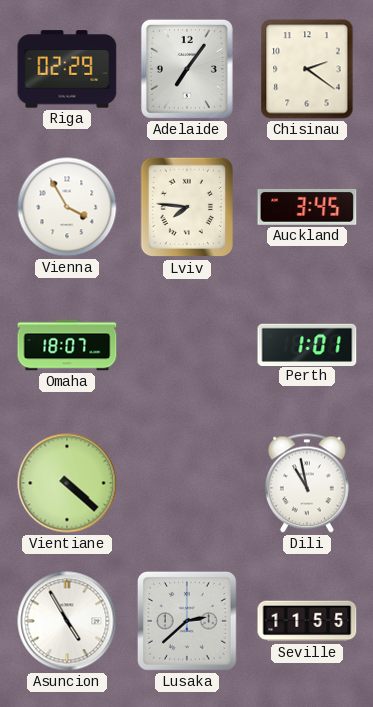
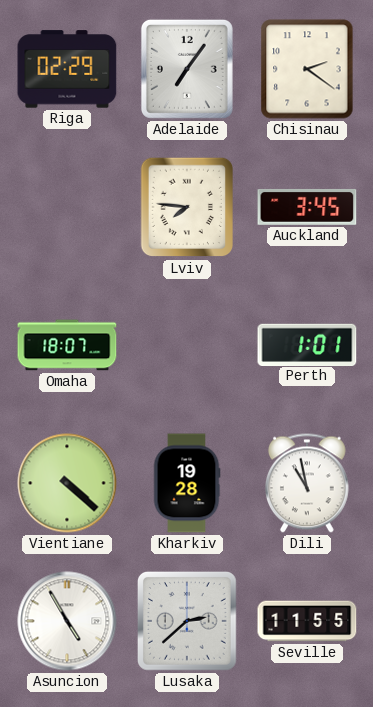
Vienna: 3:55 -> none
Kharkiv: none -> 19:28
